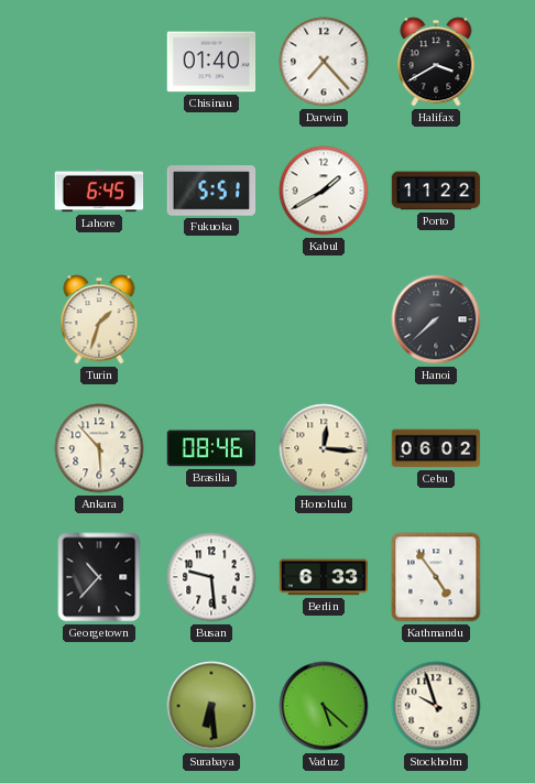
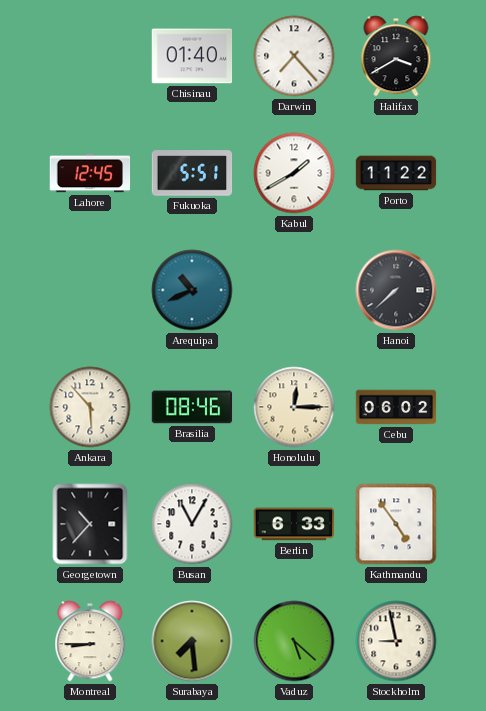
Lahore: 6:45 -> 12:45
Turin: 1:33 -> none
Arequipa: none -> 10:41
Honolulu: 12:16 -> 12:15
Busan: 9:29 -> 11:05
Montreal: none -> 8:45
Surabaya: 6:29 -> 7:29
Stockholm: 9:57 -> 8:58
